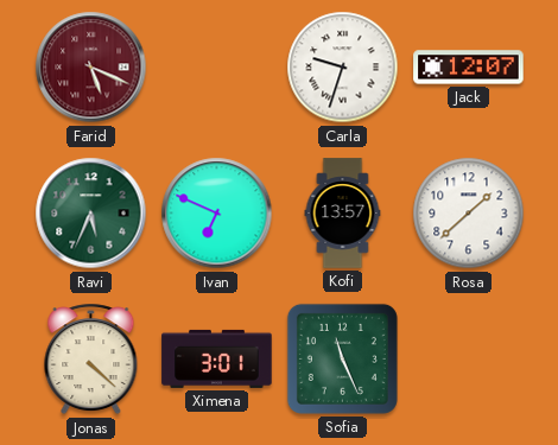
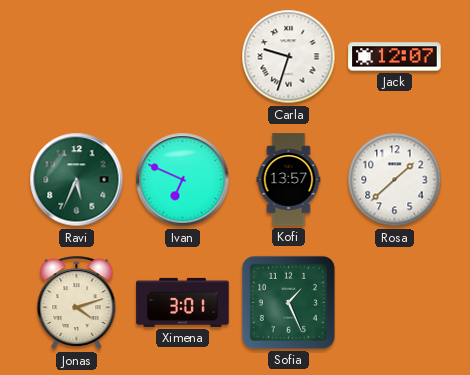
Farid: 5:19 -> none
Jonas: 4:22 -> 4:12
Sofia: 11:26 -> 1:26
